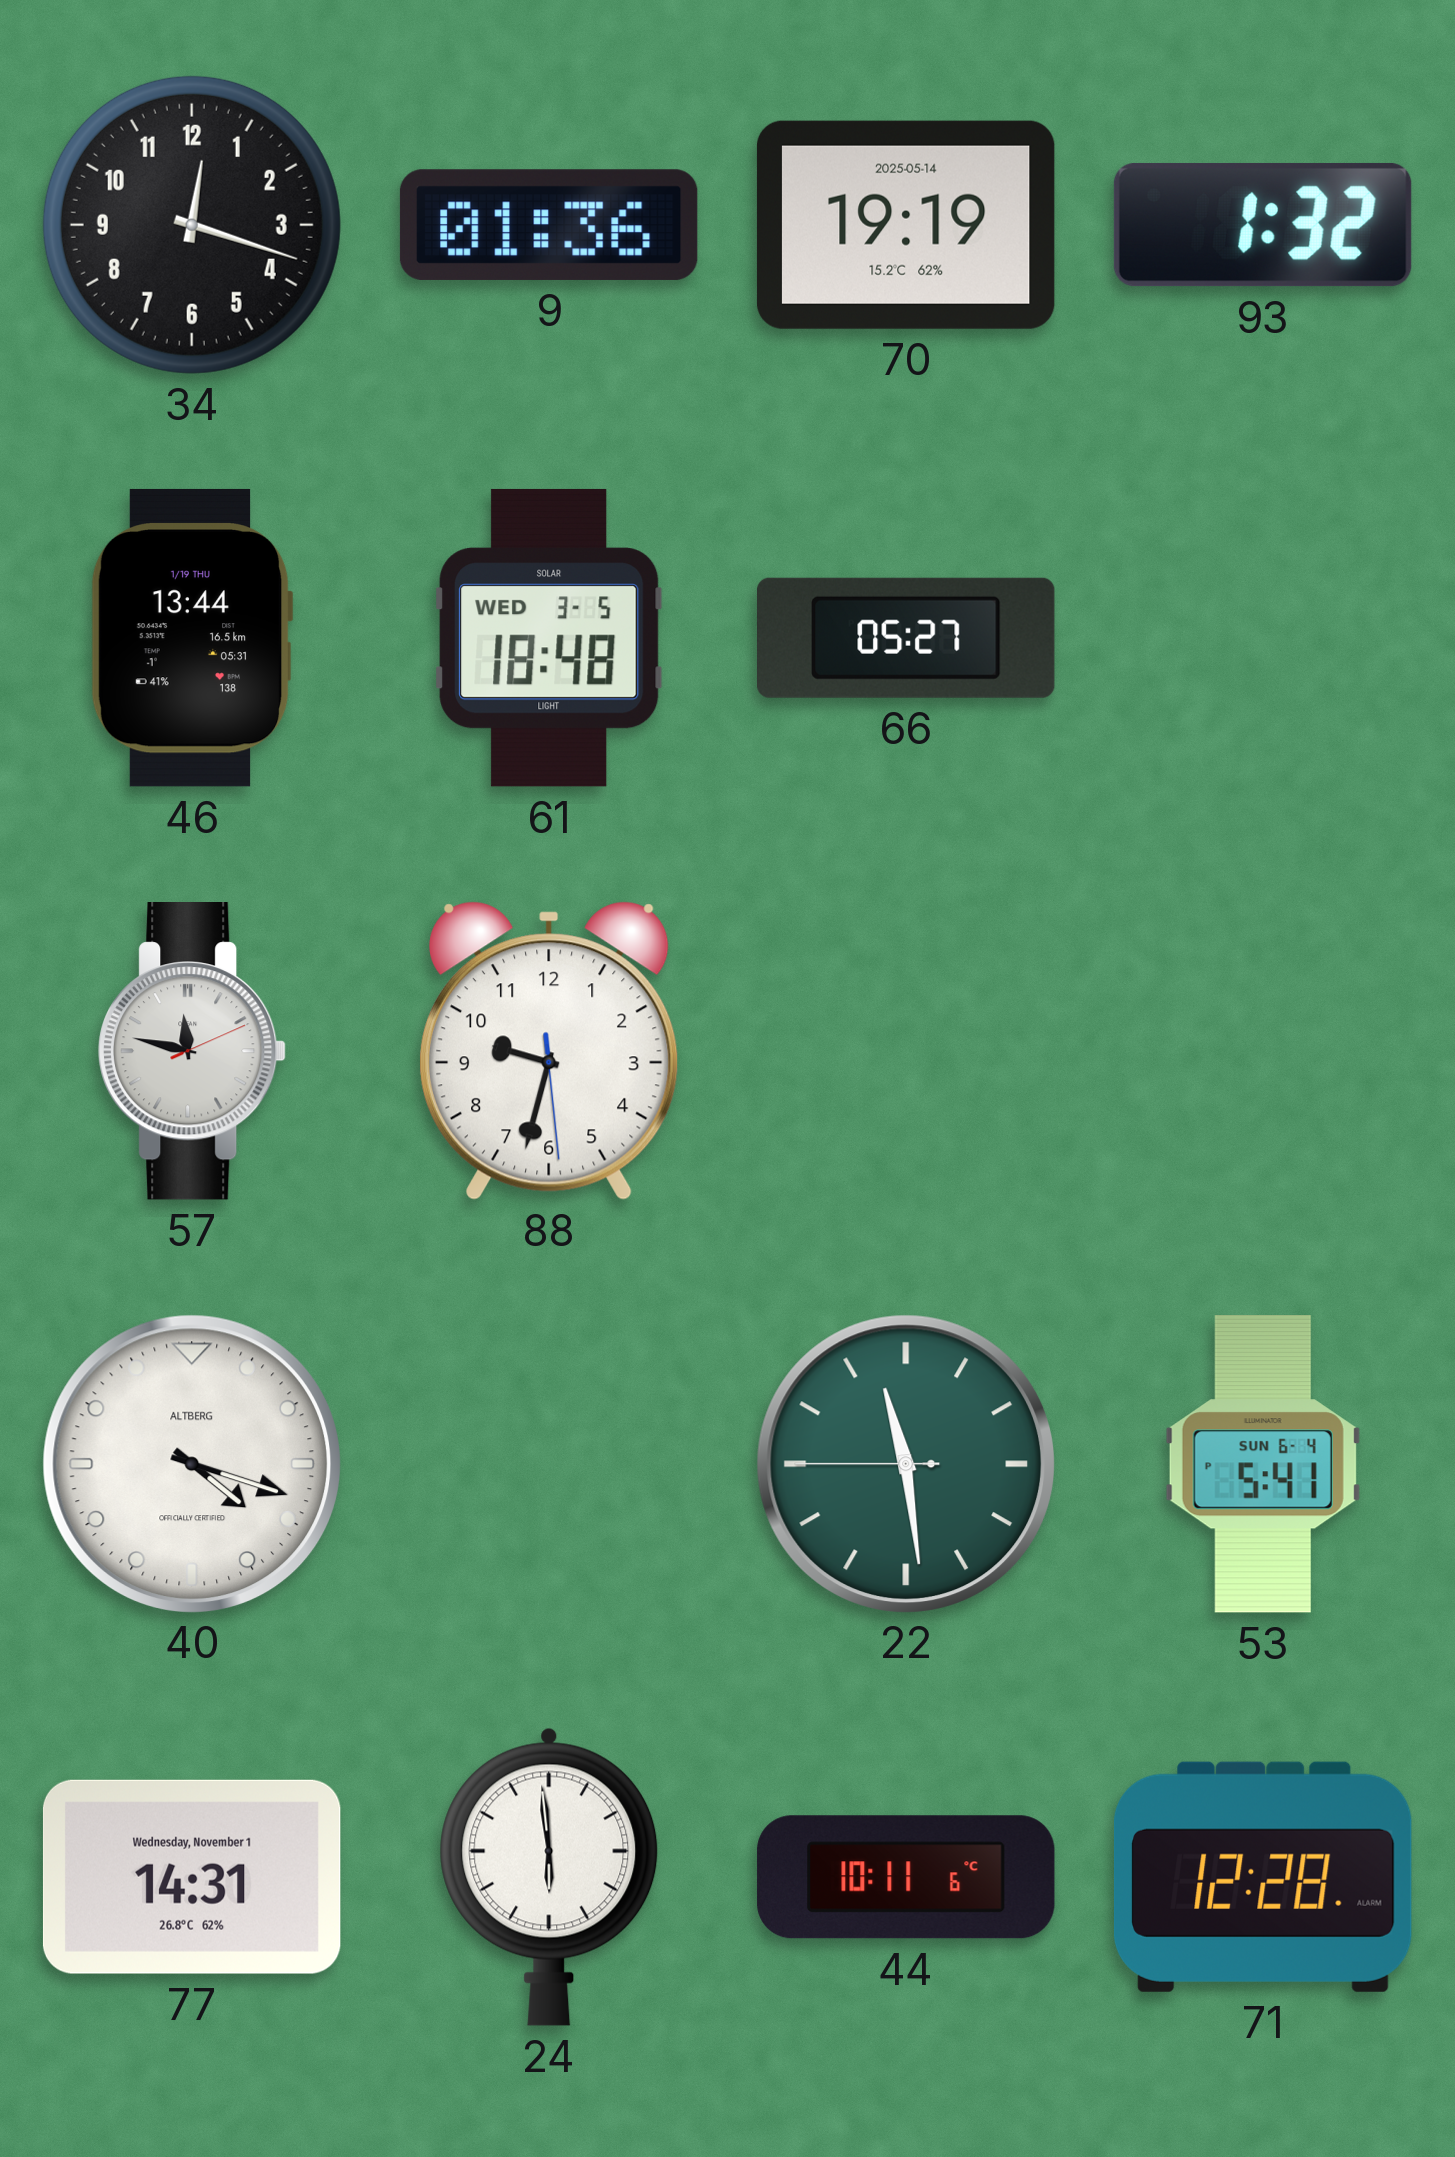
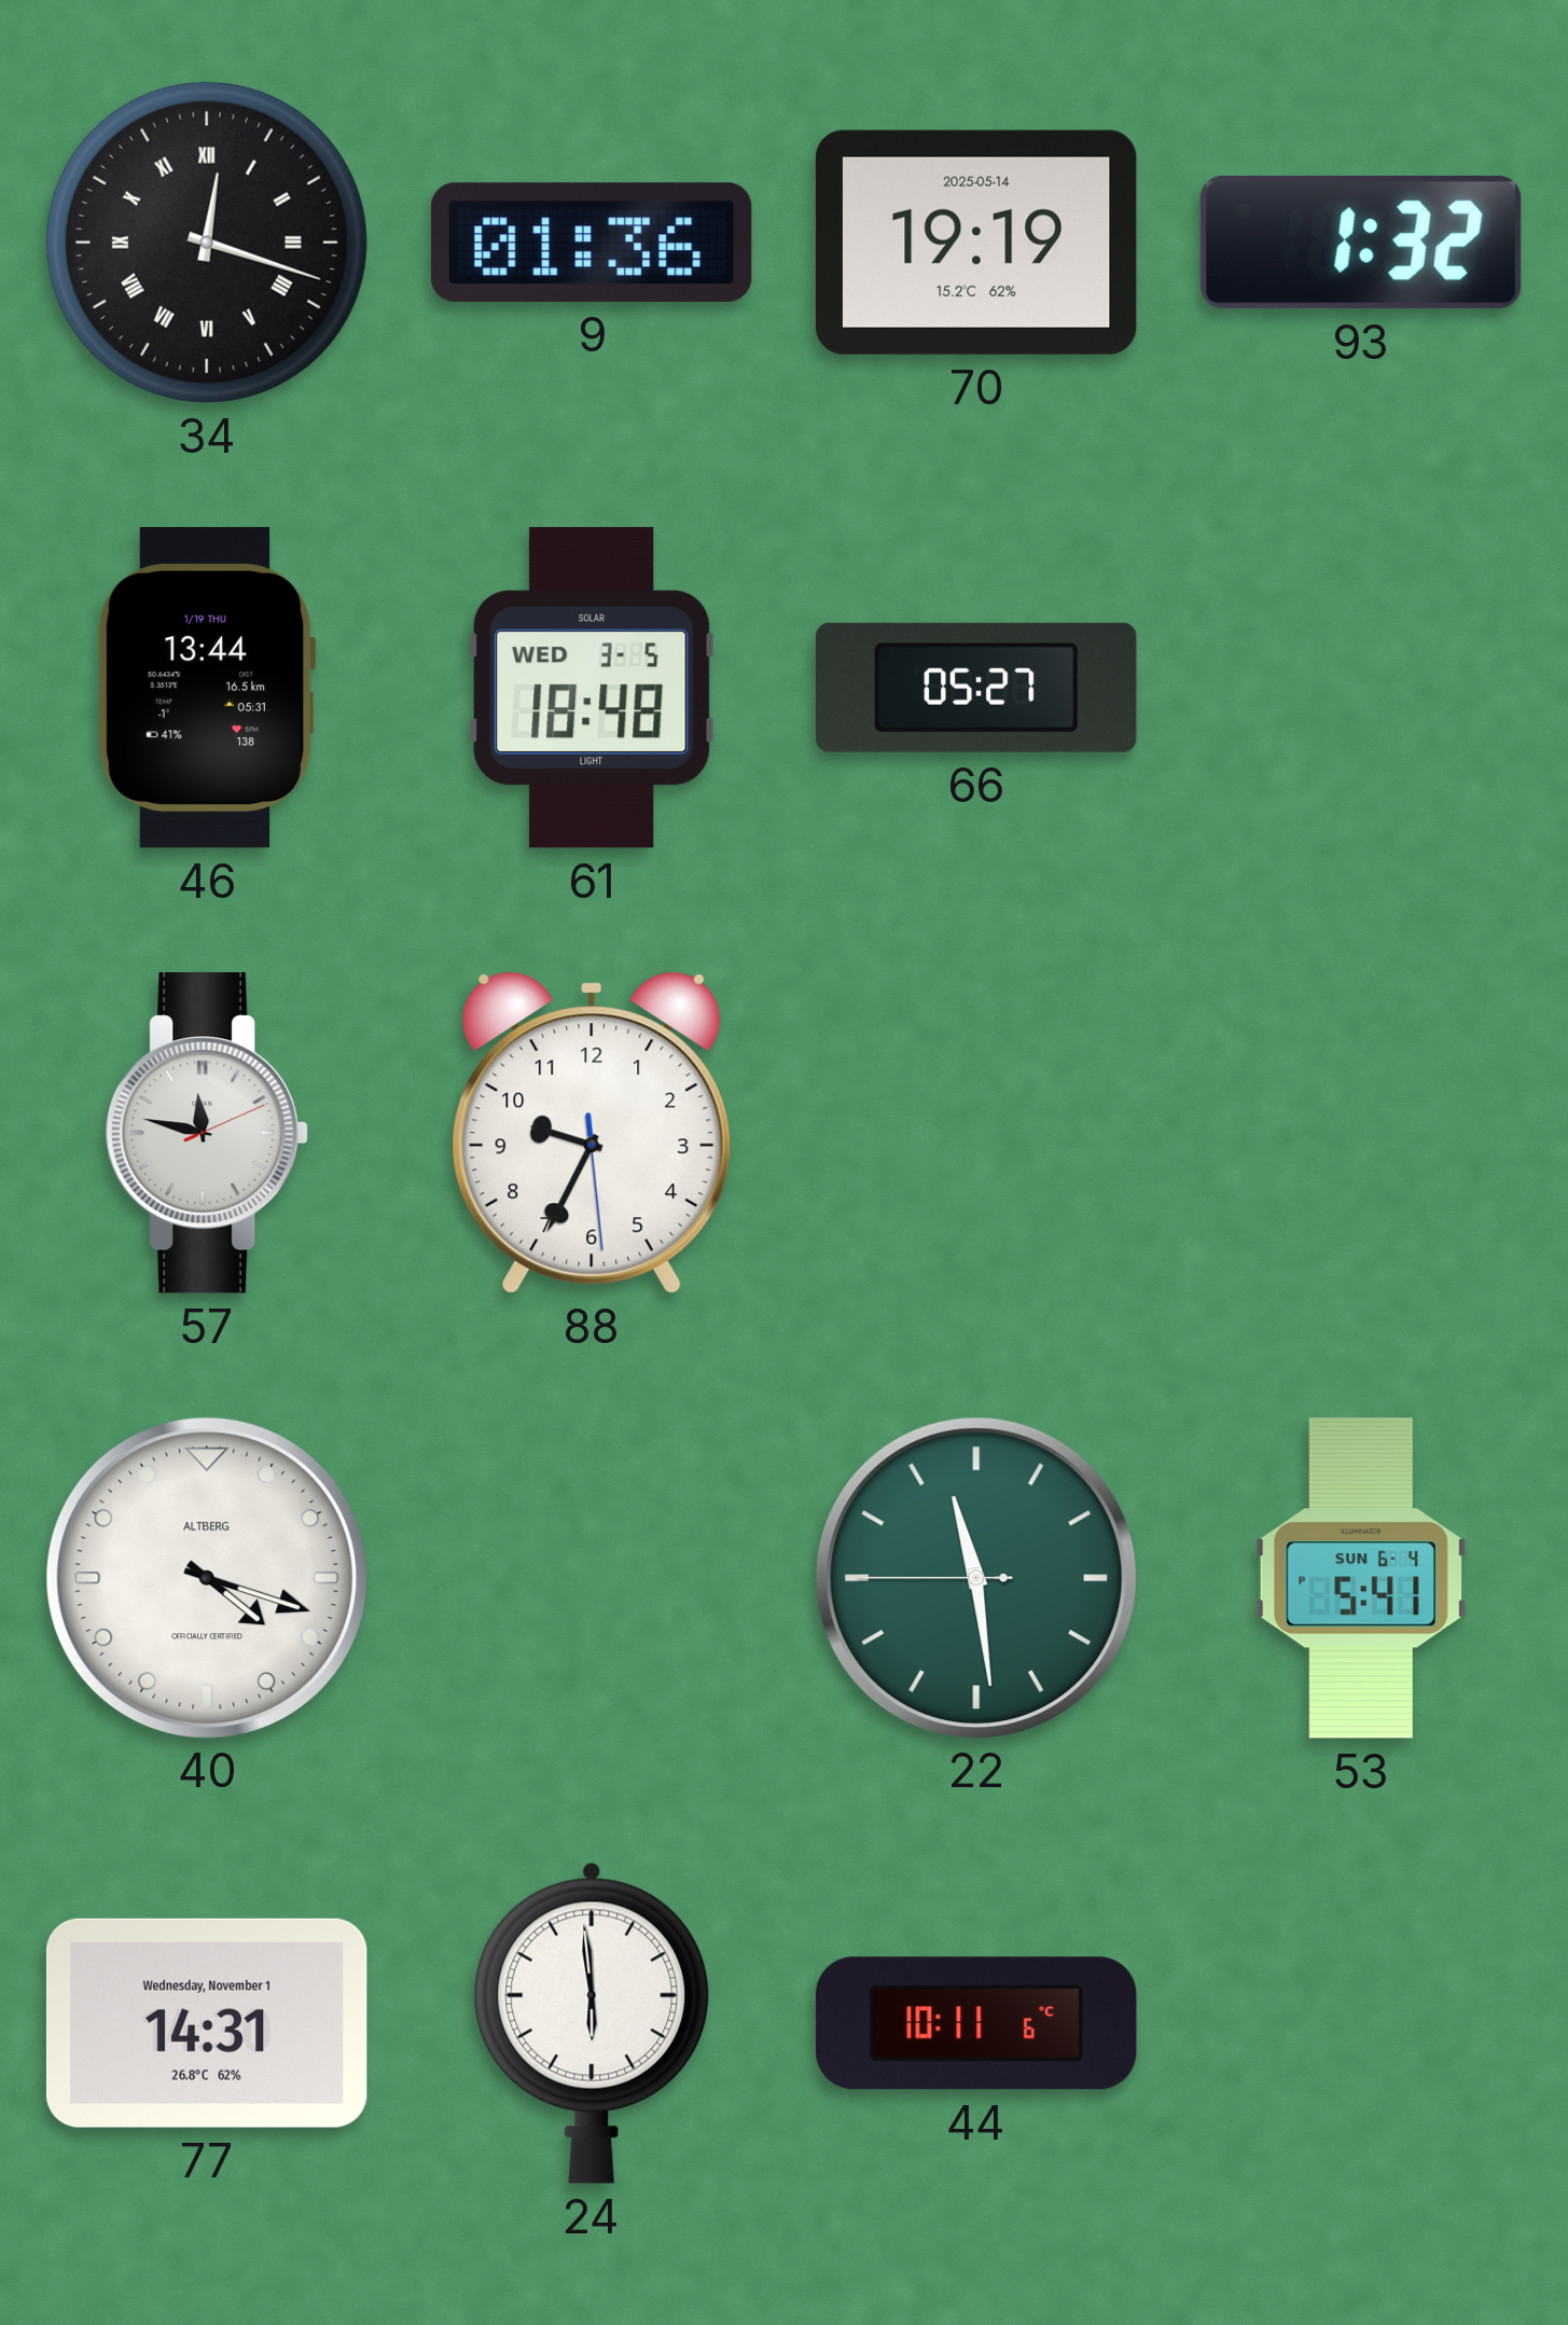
34 numerals: Arabic -> Roman
88: 9:32 -> 9:34
71: 12:28 -> none
